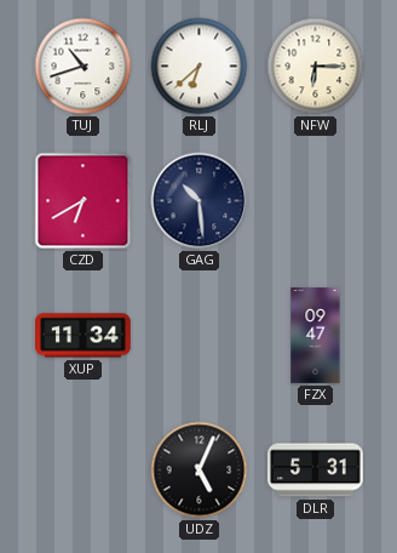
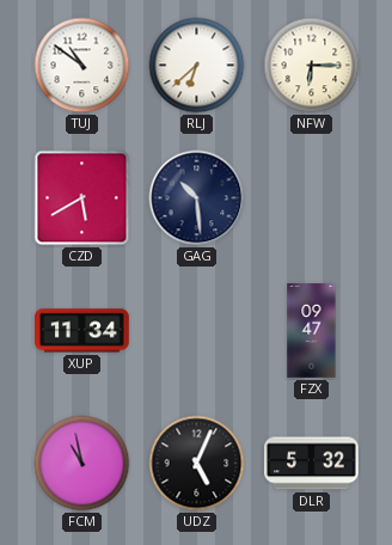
TUJ: 10:42 -> 10:51
CZD: 6:40 -> 5:40
FCM: none -> 10:58
DLR: 5:31 -> 5:32
